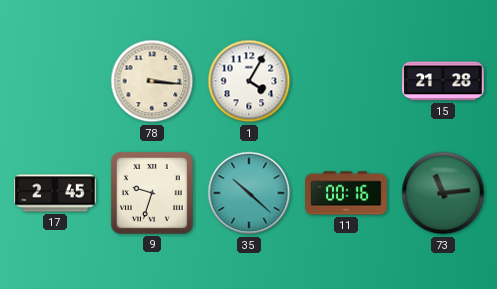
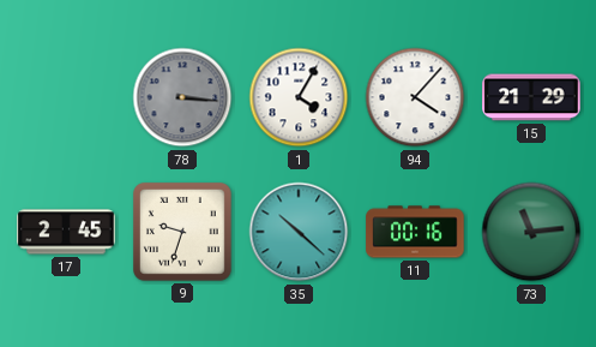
78 dial: cream -> grey
94: none -> 4:07
15: 21:28 -> 21:29
